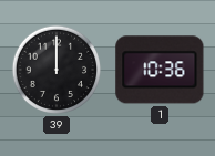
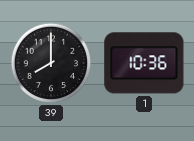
39: 12:00 -> 8:00
